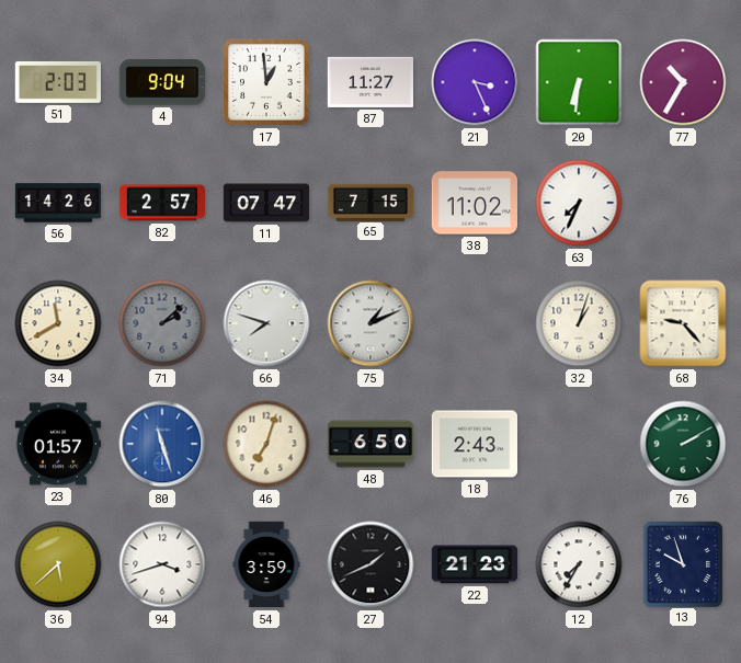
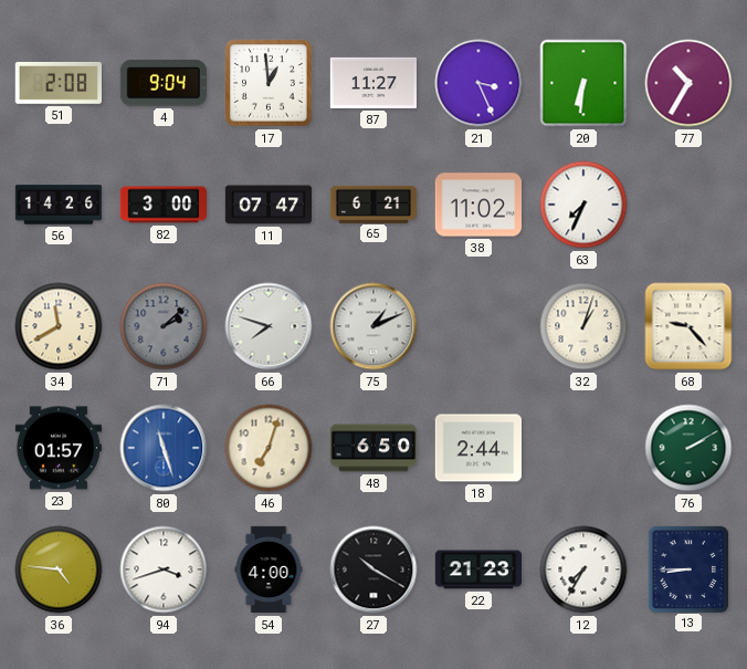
51: 2:03 -> 2:08
82: 2:57 -> 3:00
65: 7:15 -> 6:21
18: 2:43 -> 2:44
36: 5:38 -> 4:46
54: 3:59 -> 4:00
27: 1:41 -> 10:20
13: 9:57 -> 8:45
